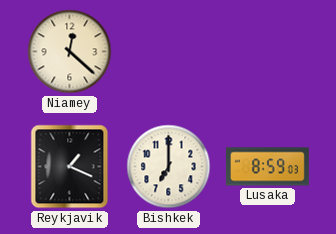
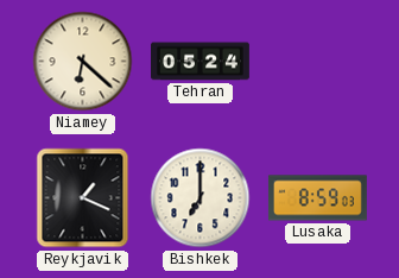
Niamey: 12:22 -> 6:22
Tehran: none -> 05:24
